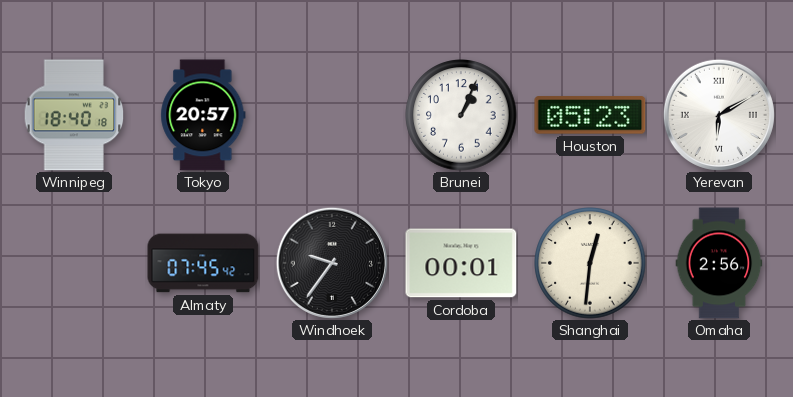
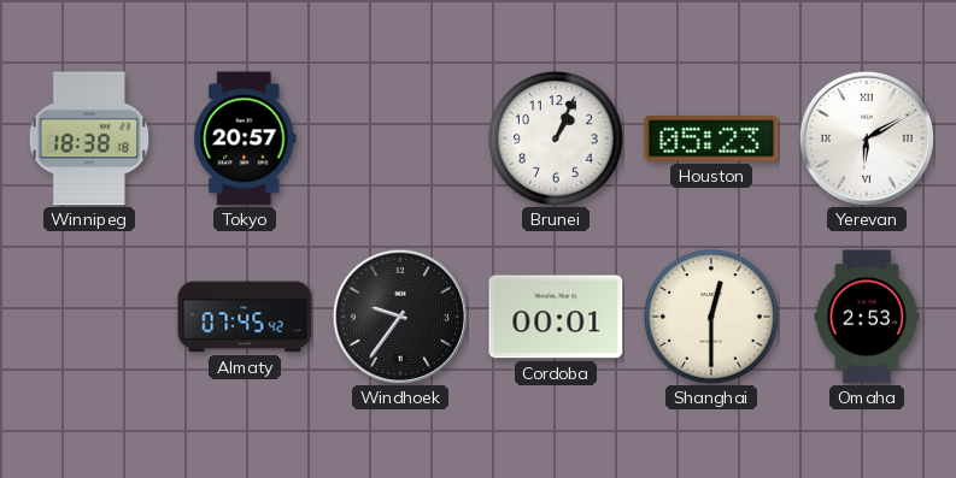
Winnipeg: 18:40 -> 18:38
Shanghai: 12:31 -> 12:30
Omaha: 2:56 -> 2:53
